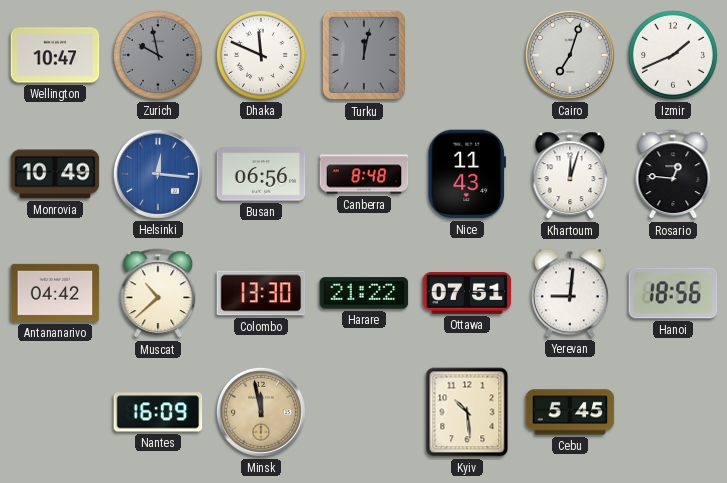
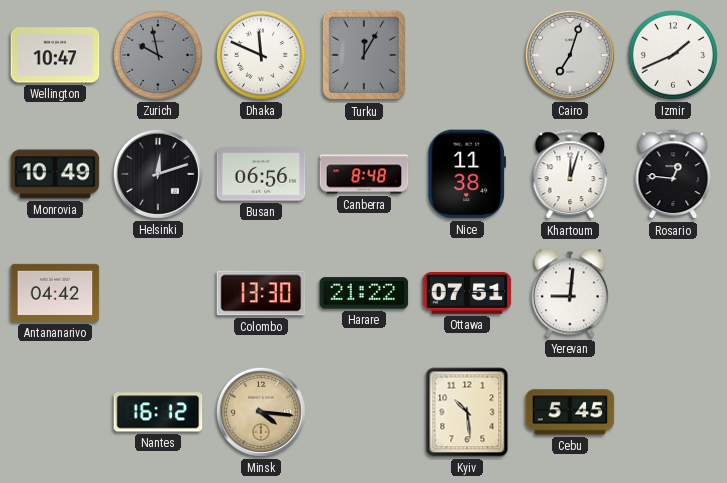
Turku: 12:02 -> 12:05
Helsinki: 12:16 -> 12:12
Helsinki dial: blue -> black
Nice: 11:43 -> 11:38
Muscat: 10:38 -> none
Hanoi: 18:56 -> none
Nantes: 16:09 -> 16:12
Minsk: 11:58 -> 4:16
